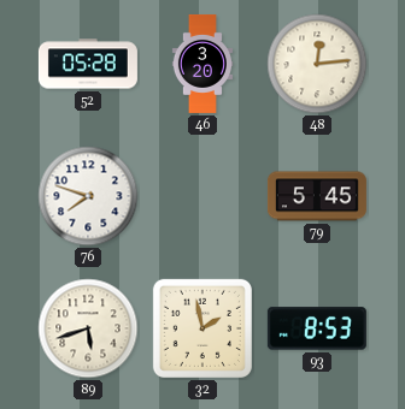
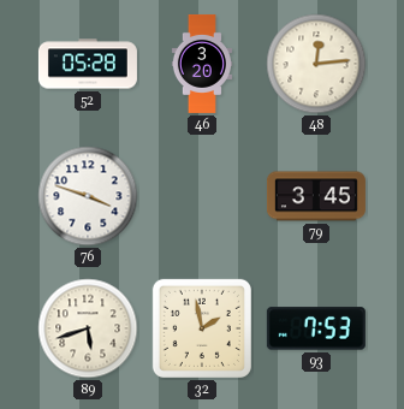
76: 7:48 -> 3:48
79: 5:45 -> 3:45
93: 8:53 -> 7:53
